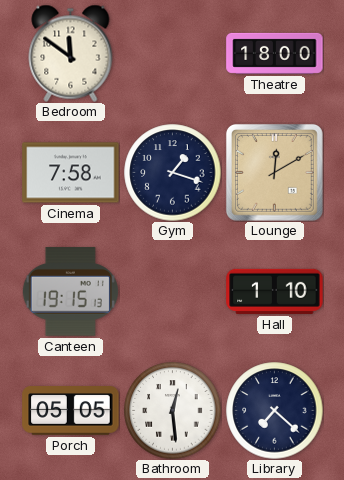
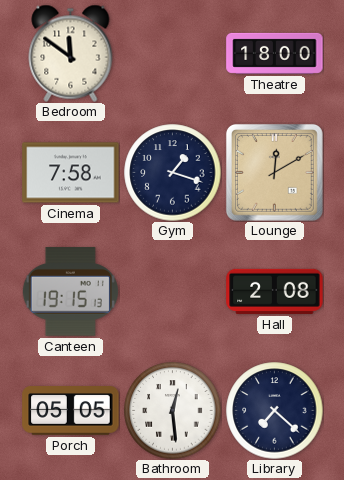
Hall: 1:10 -> 2:08
